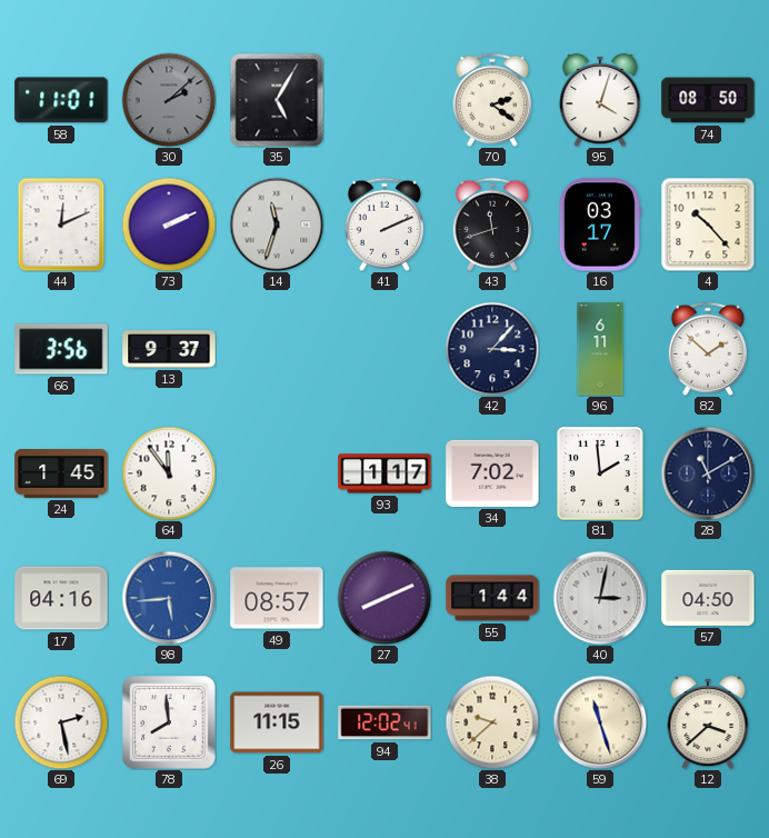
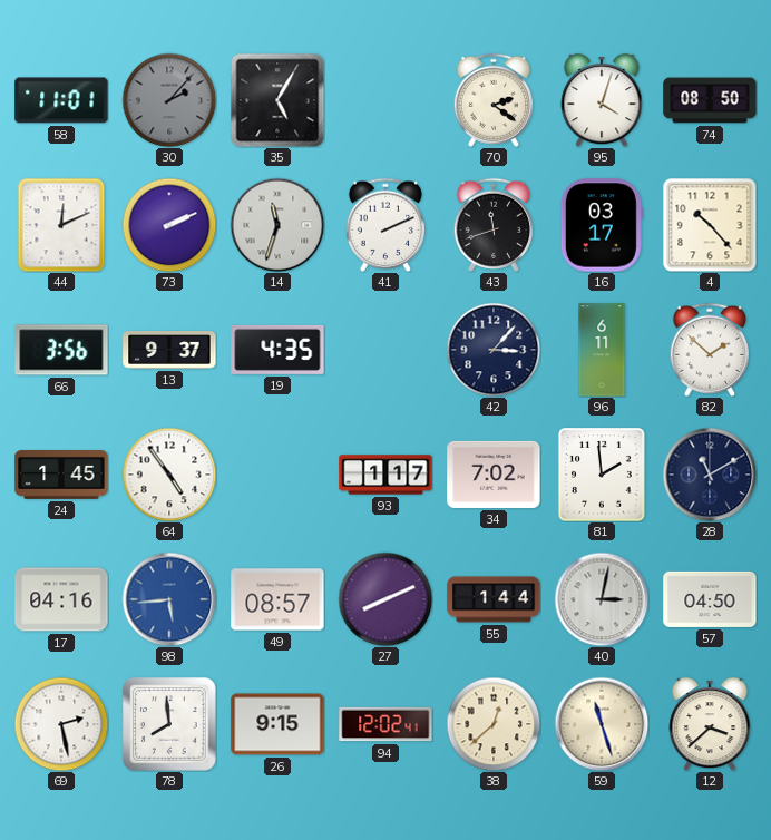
30: 2:08 -> 2:07
19: none -> 4:35
64: 11:54 -> 4:54
26: 11:15 -> 9:15
38: 9:38 -> 12:38
